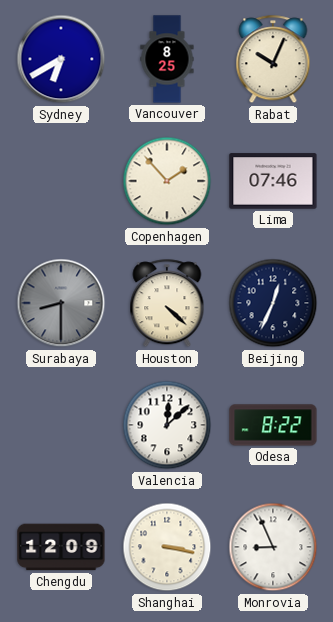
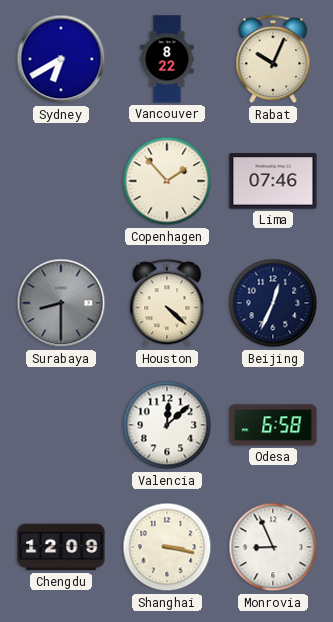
Vancouver: 8:25 -> 8:22
Odesa: 8:22 -> 6:58
